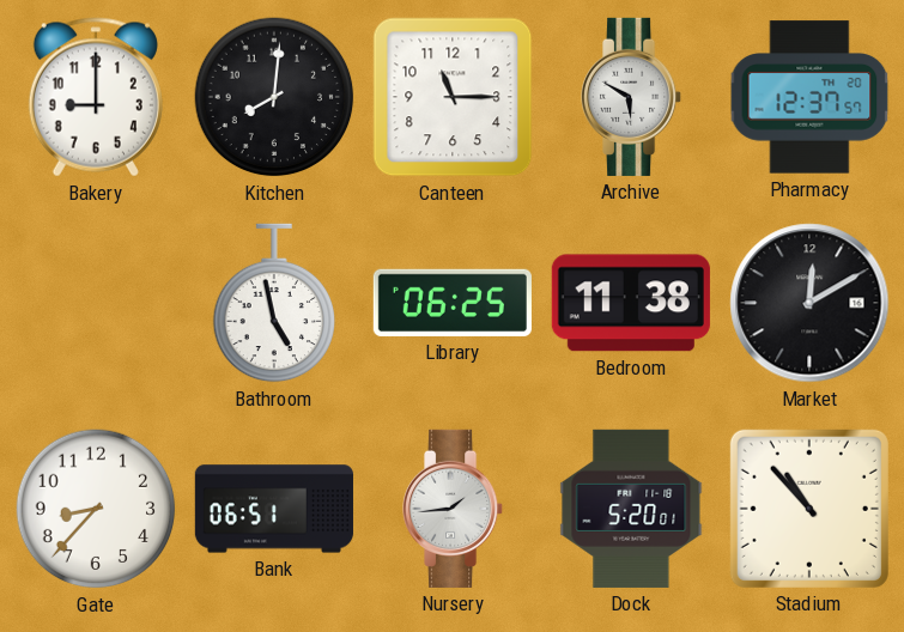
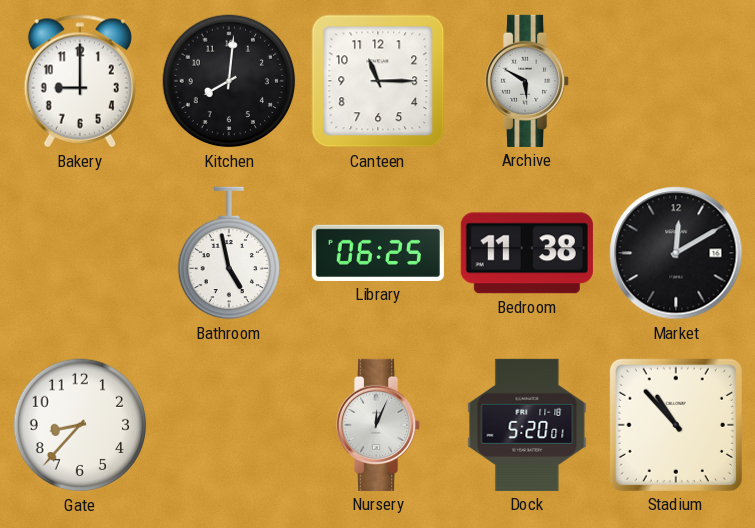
Pharmacy: 12:37 -> none
Bank: 06:51 -> none
Nursery: 1:44 -> 12:04
